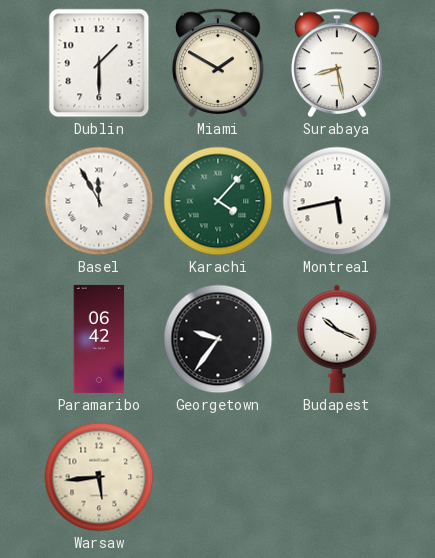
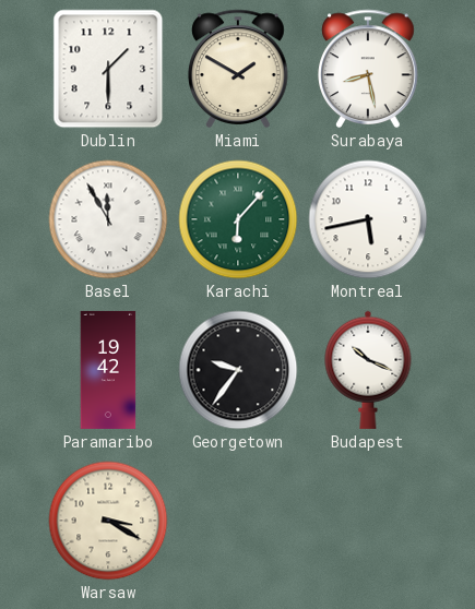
Karachi: 4:07 -> 6:07
Paramaribo: 06:42 -> 19:42
Warsaw: 5:44 -> 3:20
